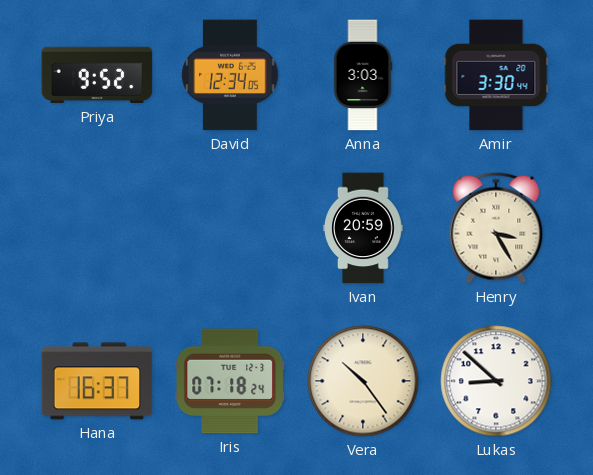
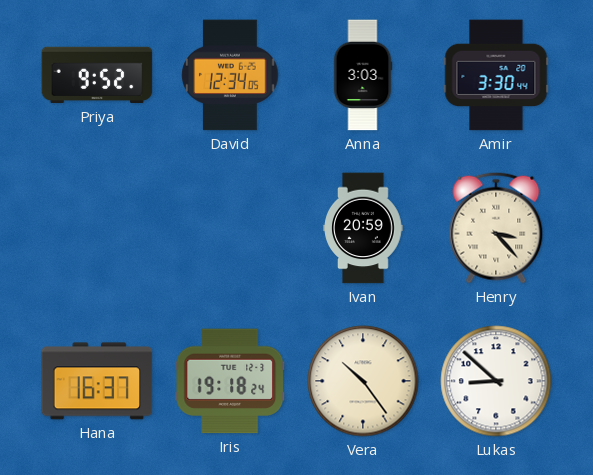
Henry: 3:25 -> 3:23
Iris: 07:18 -> 19:18
